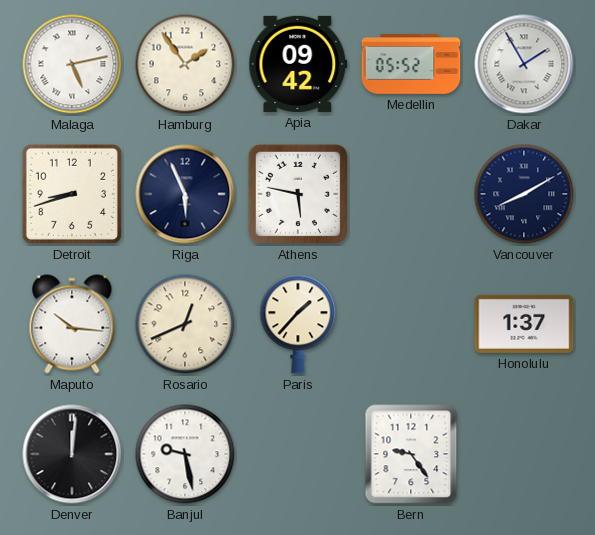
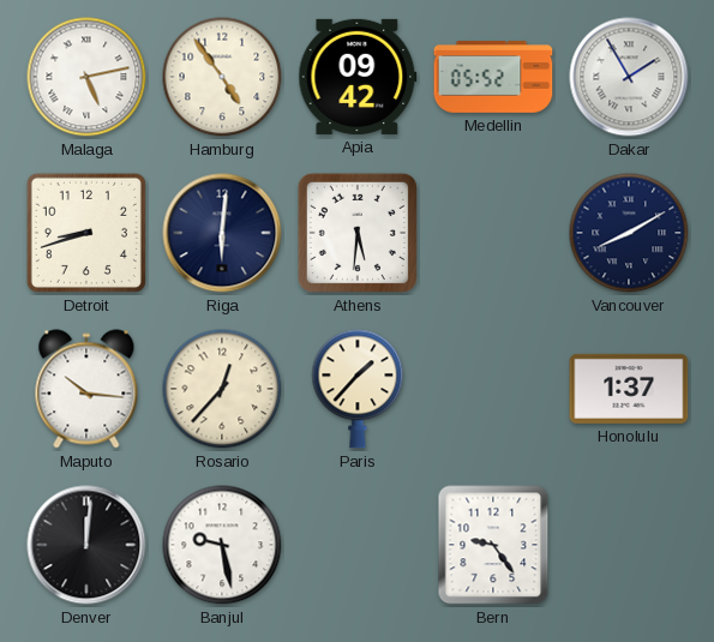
Hamburg: 1:54 -> 4:54
Riga: 5:56 -> 6:01
Athens: 5:47 -> 5:31
Rosario: 12:41 -> 12:37
